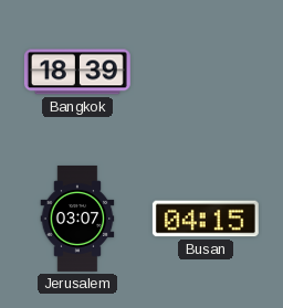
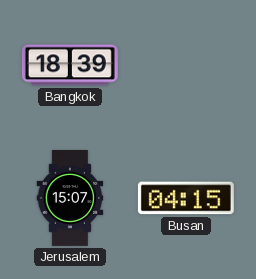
Jerusalem: 03:07 -> 15:07
